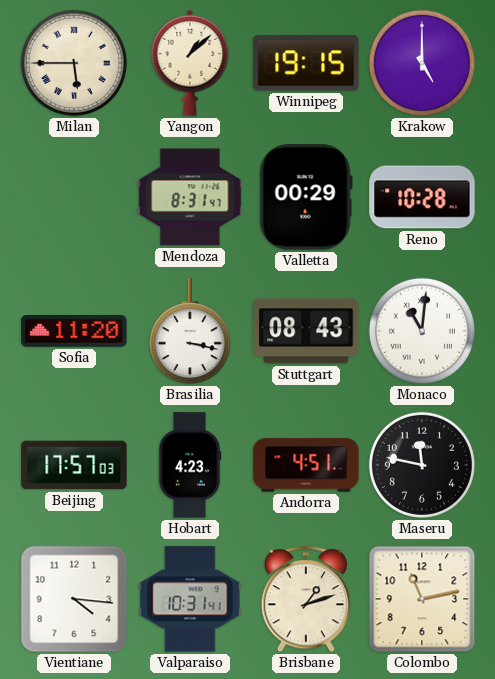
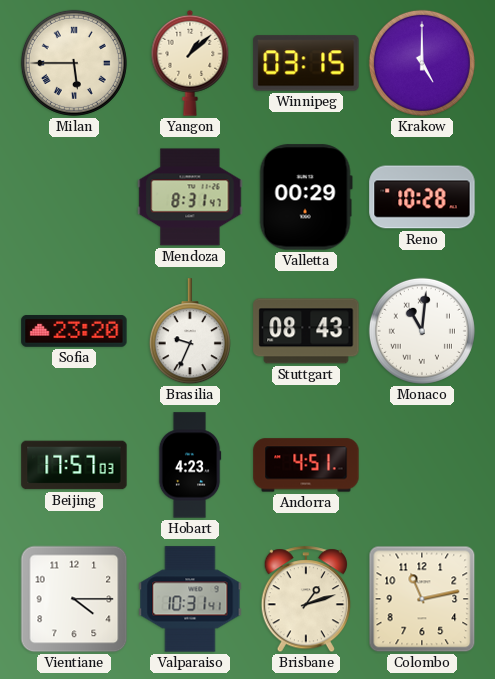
Winnipeg: 19:15 -> 03:15
Sofia: 11:20 -> 23:20
Brasilia: 3:17 -> 9:34
Maseru: 11:47 -> none
Vientiane: 4:16 -> 4:15
